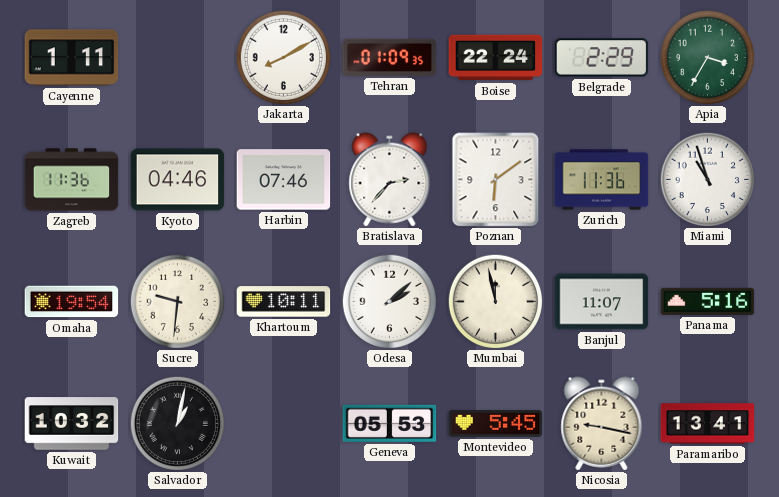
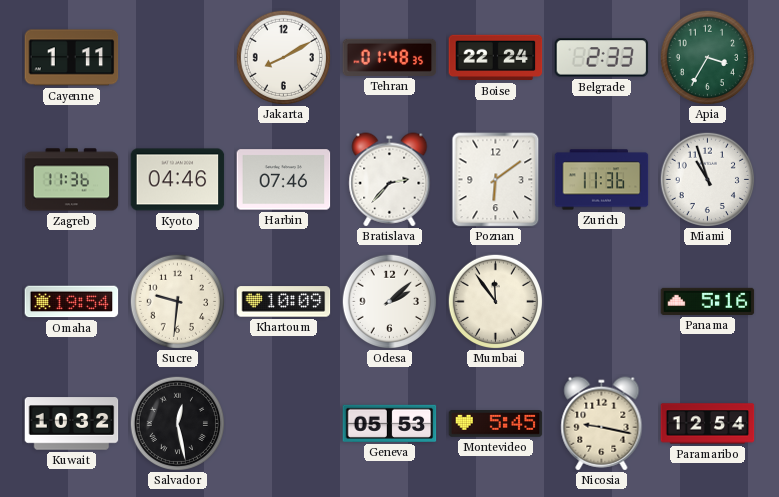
Tehran: 01:09 -> 01:48
Belgrade: 2:29 -> 2:33
Khartoum: 10:11 -> 10:09
Mumbai: 11:58 -> 11:54
Banjul: 11:07 -> none
Salvador: 1:02 -> 12:28
Paramaribo: 13:41 -> 12:54
